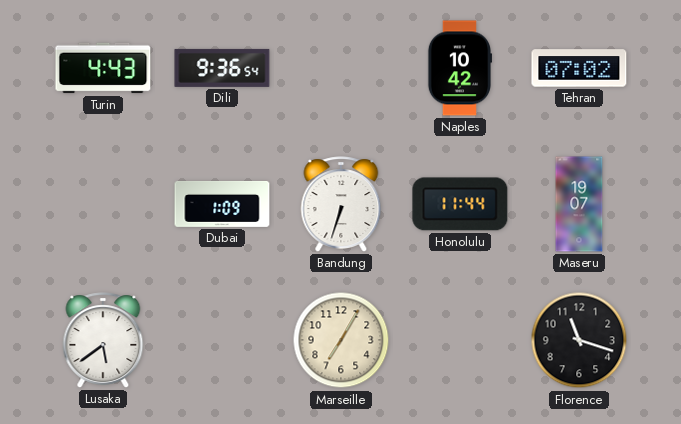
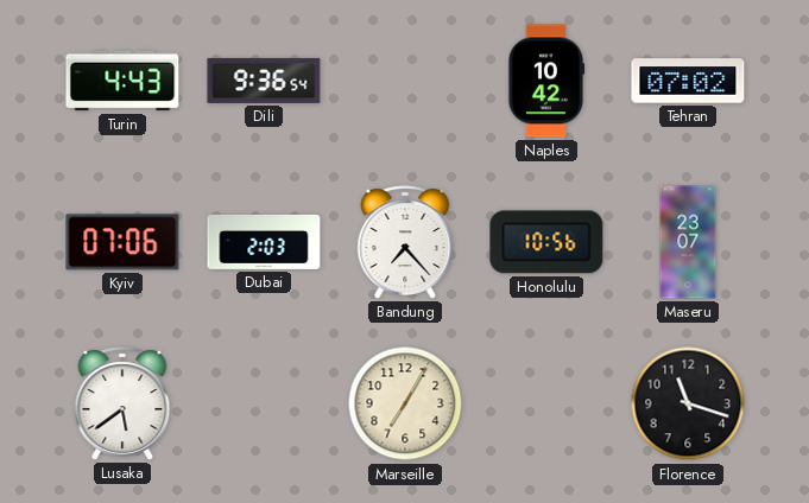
Kyiv: none -> 07:06
Dubai: 1:09 -> 2:03
Bandung: 6:33 -> 7:23
Honolulu: 11:44 -> 10:56
Maseru: 19:07 -> 23:07
